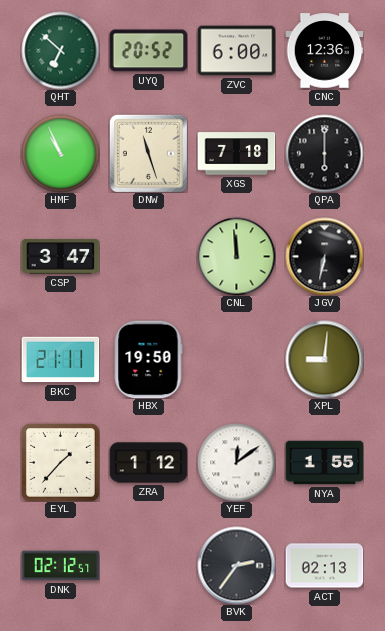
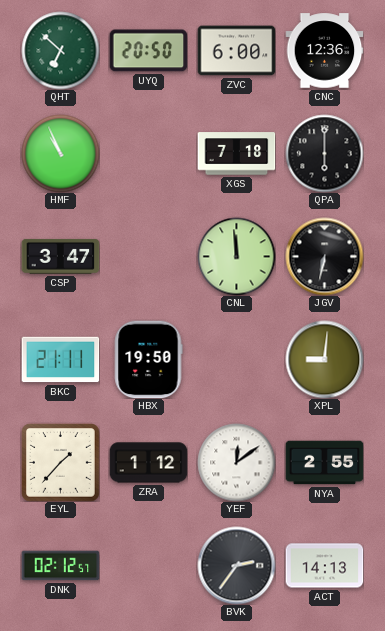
UYQ: 20:52 -> 20:50
DNW: 11:27 -> none
NYA: 1:55 -> 2:55
ACT: 02:13 -> 14:13
